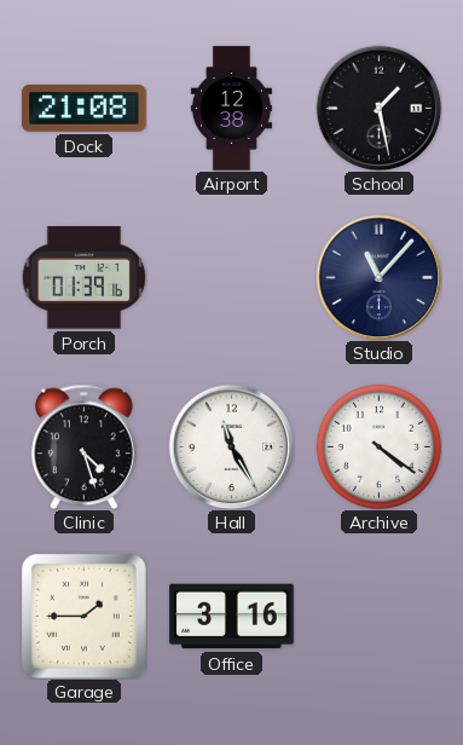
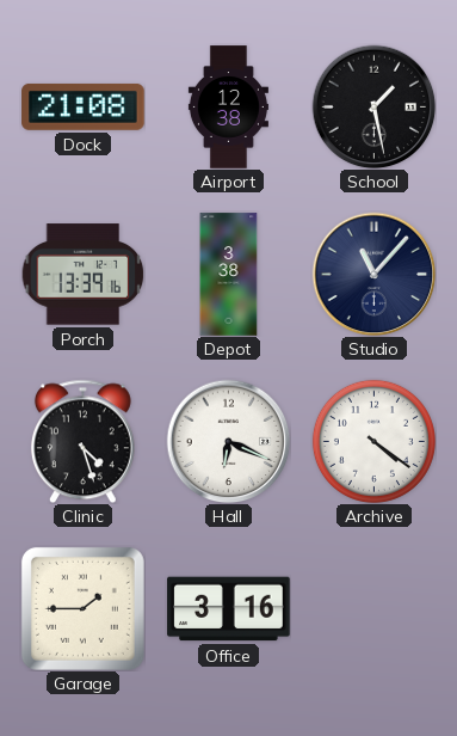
Porch: 01:39 -> 13:39
Depot: none -> 3:38
Hall: 11:25 -> 6:19
